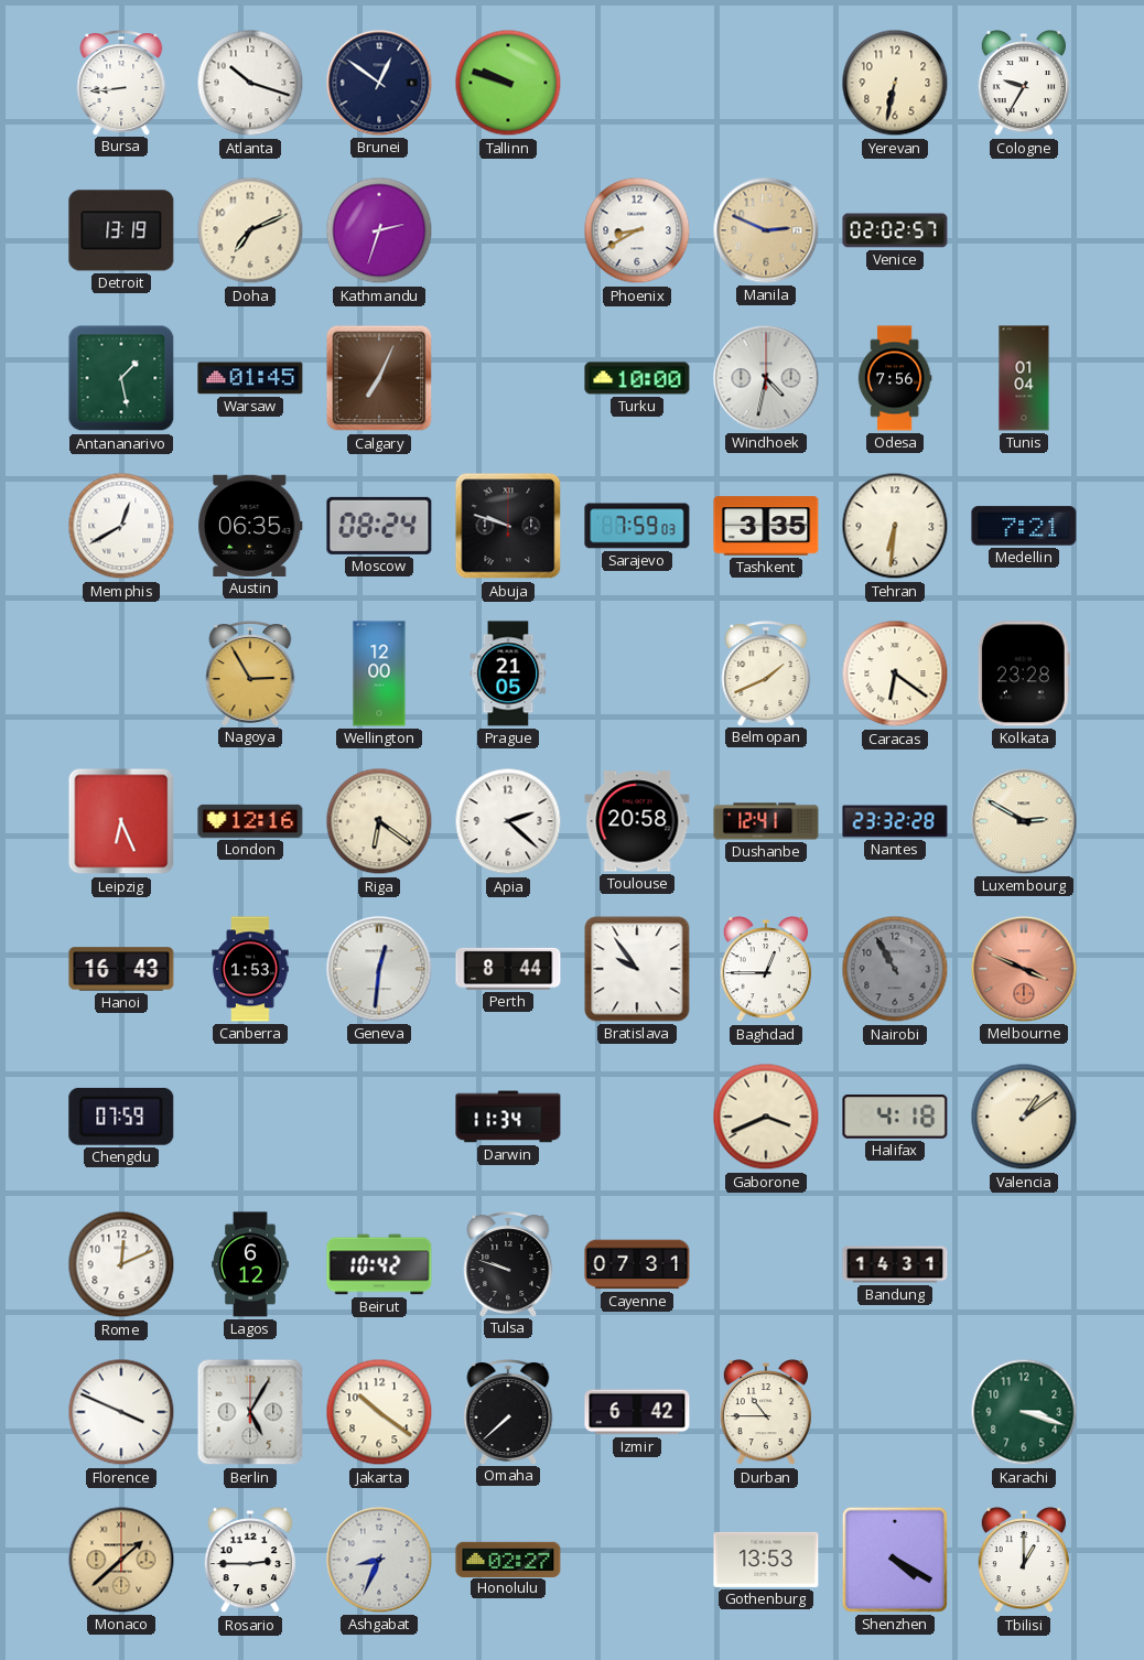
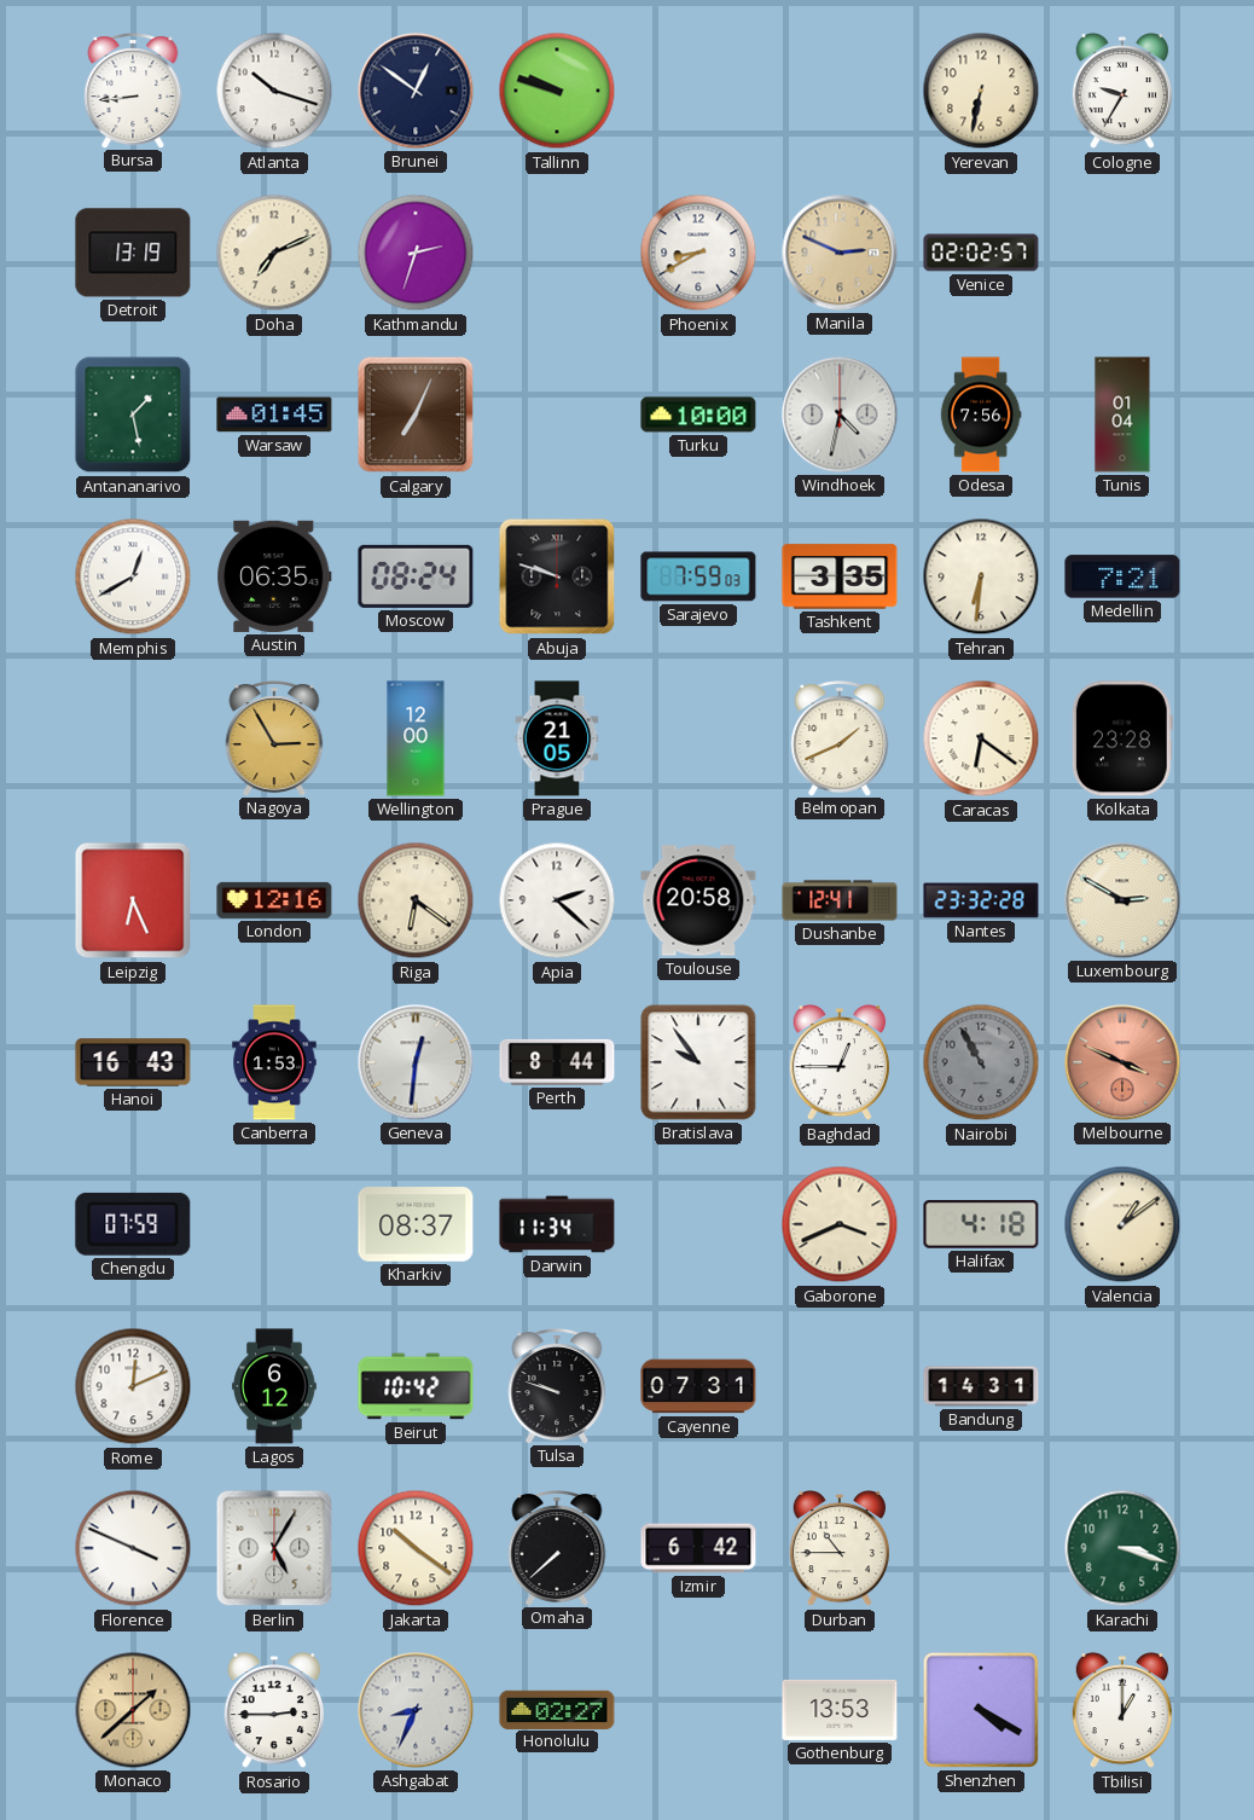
Kharkiv: none -> 08:37
